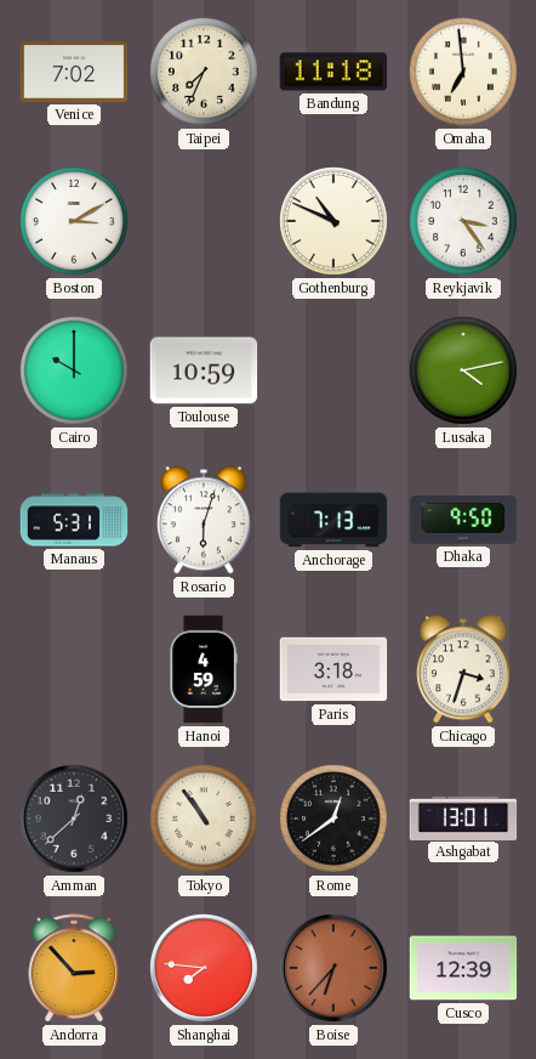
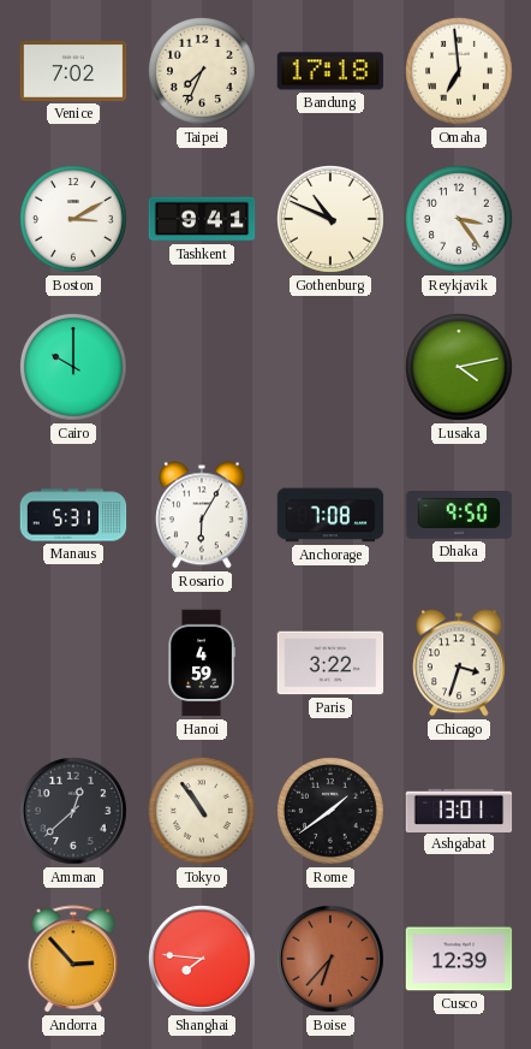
Bandung: 11:18 -> 17:18
Tashkent: none -> 9:41
Toulouse: 10:59 -> none
Rosario: 6:03 -> 6:05
Anchorage: 7:13 -> 7:08
Paris: 3:18 -> 3:22
Rome: 12:39 -> 1:39
